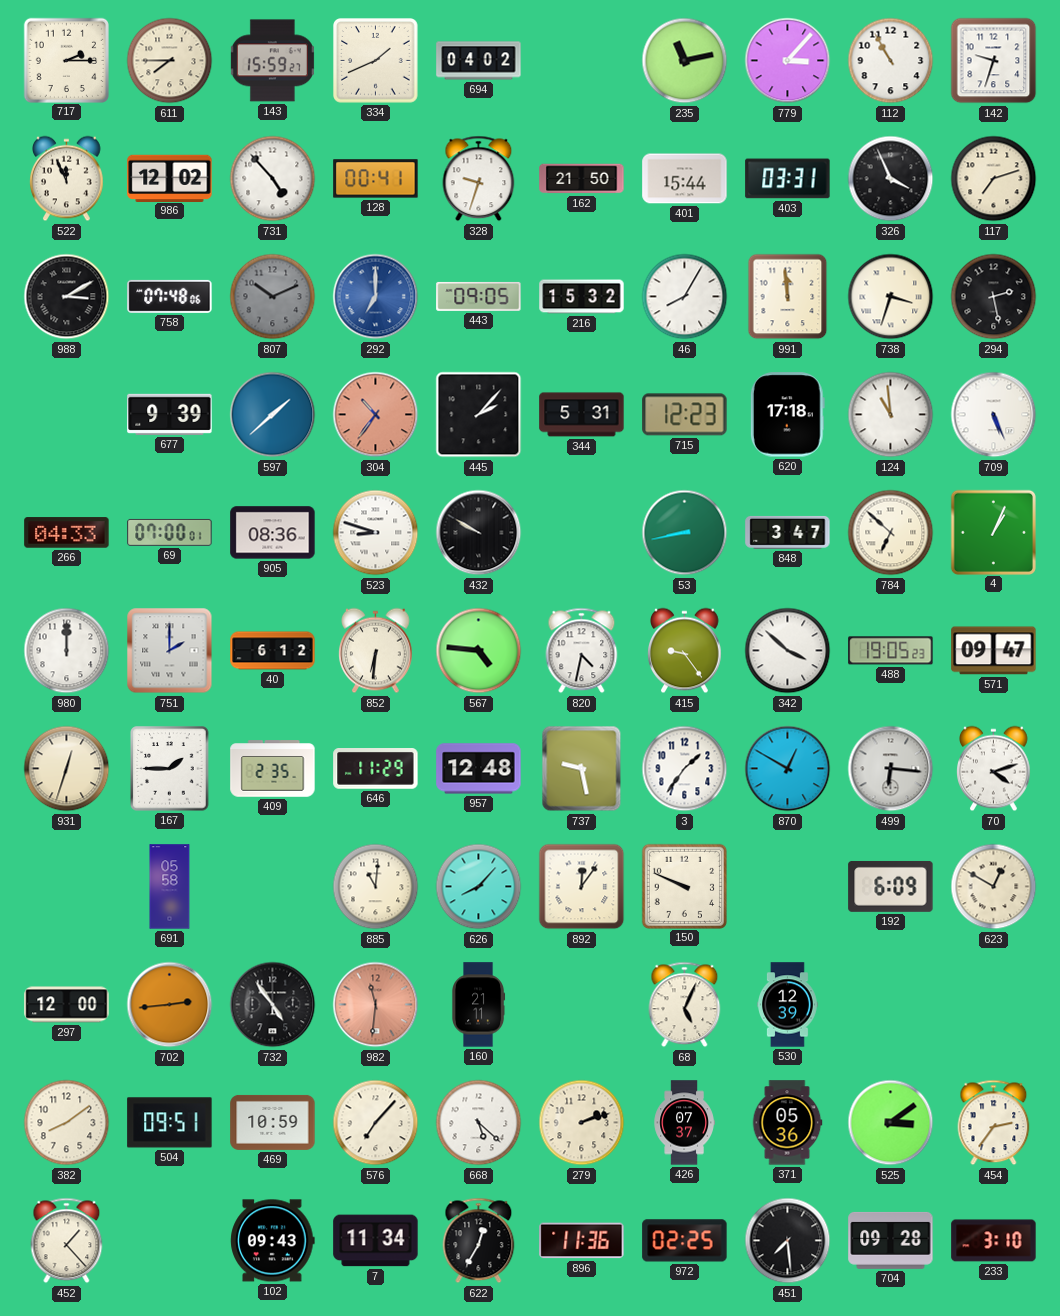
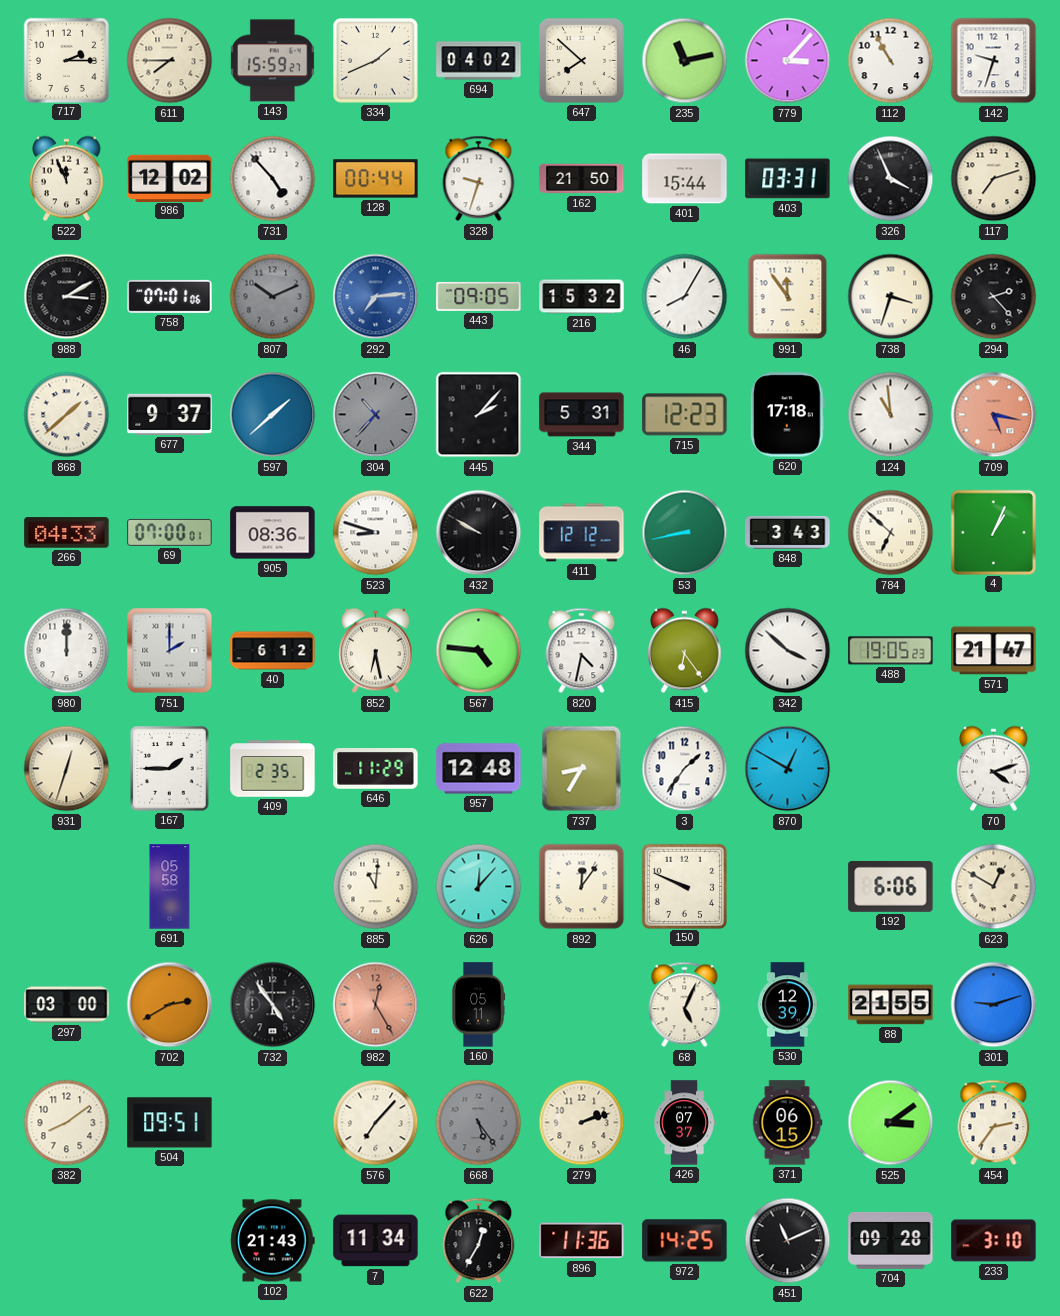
647: none -> 7:52
128: 00:41 -> 00:44
758: 07:48 -> 07:01
292: 7:00 -> 7:14
991: 11:59 -> 11:54
294: 2:28 -> 2:23
868: none -> 1:38
677: 9:39 -> 9:37
304: 10:36 -> 10:37
304 dial: salmon -> grey
709: 5:26 -> 5:17
709 dial: white -> salmon
411: none -> 12:12
848: 3:47 -> 3:43
852: 6:31 -> 6:28
415: 9:24 -> 6:24
571: 09:47 -> 21:47
737: 9:28 -> 8:35
499: 6:16 -> none
626: 8:07 -> 12:07
192: 6:09 -> 6:06
297: 12:00 -> 03:00
702: 2:44 -> 2:40
982: 11:31 -> 12:25
160: 21:11 -> 05:11
88: none -> 21:55
301: none -> 9:12
469: 10:59 -> none
668: 5:22 -> 5:24
668 dial: white -> grey
371: 05:36 -> 06:15
452: 1:23 -> none
102: 09:43 -> 21:43
972: 02:25 -> 14:25
451: 7:29 -> 11:11
